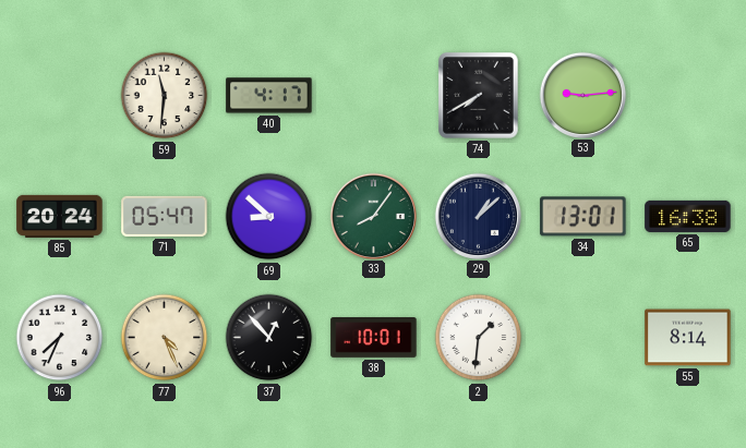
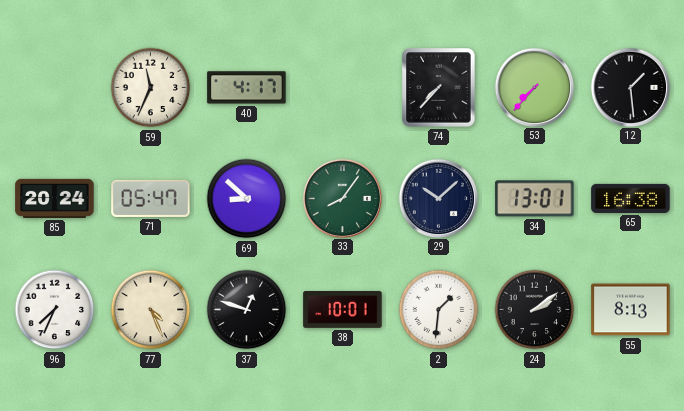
59: 11:31 -> 11:34
74: 7:40 -> 7:37
53: 9:14 -> 7:37
12: none -> 1:29
29: 1:08 -> 10:08
37: 12:53 -> 12:48
24: none -> 2:09
55: 8:14 -> 8:13
